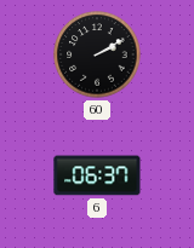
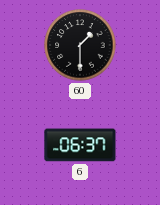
60: 2:10 -> 1:30
